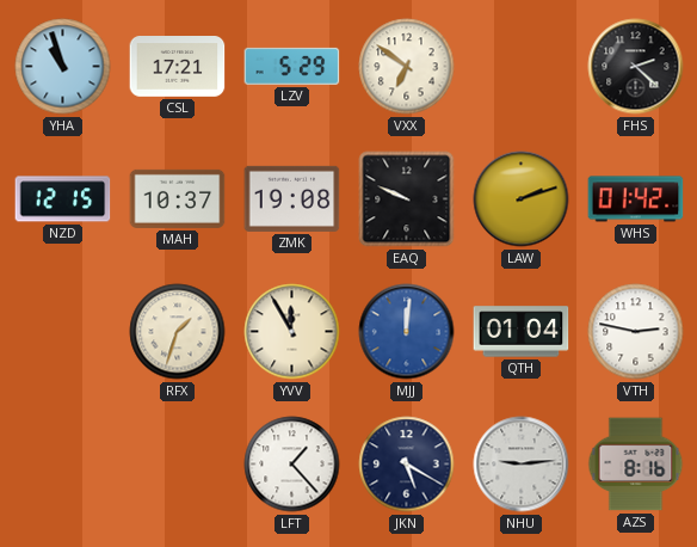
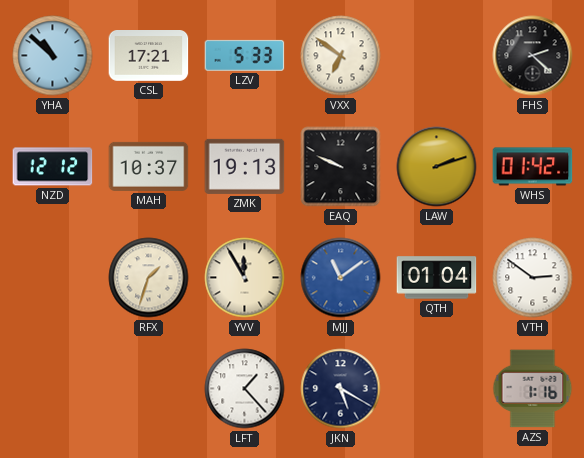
YHA: 10:57 -> 10:52
LZV: 5:29 -> 5:33
NZD: 12:15 -> 12:12
ZMK: 19:08 -> 19:13
MJJ: 12:01 -> 11:09
VTH: 2:47 -> 2:51
NHU: 9:14 -> none
AZS: 8:16 -> 1:16
